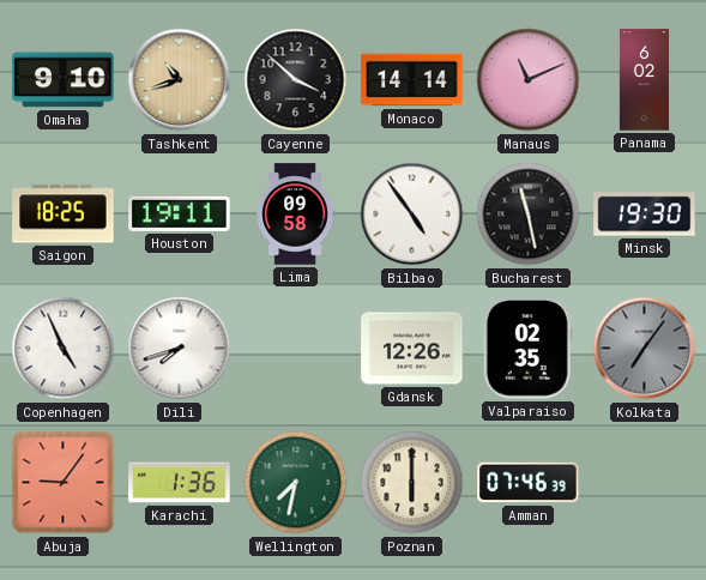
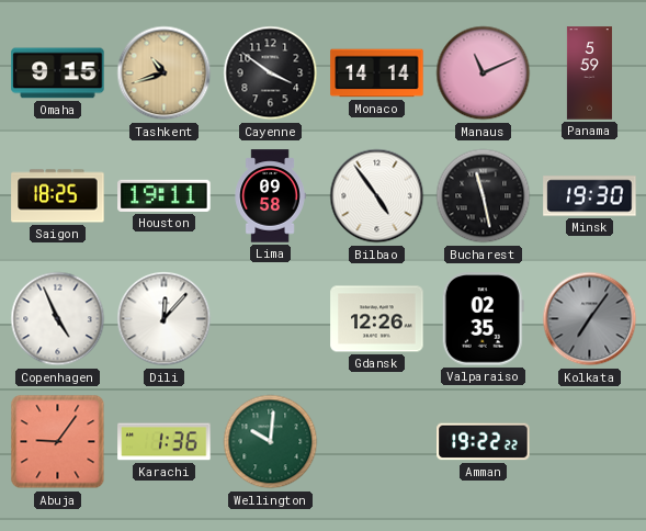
Omaha: 9:10 -> 9:15
Cayenne: 3:52 -> 3:51
Panama: 6:02 -> 5:59
Dili: 7:42 -> 12:07
Wellington: 7:32 -> 10:01
Poznan: 6:00 -> none
Amman: 07:46 -> 19:22
